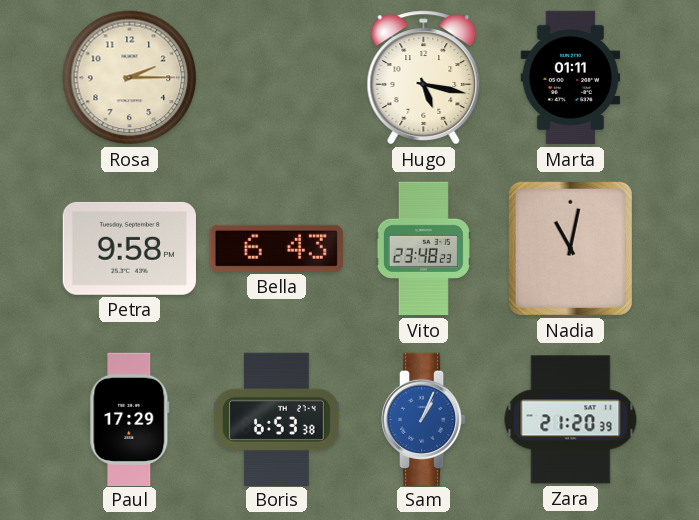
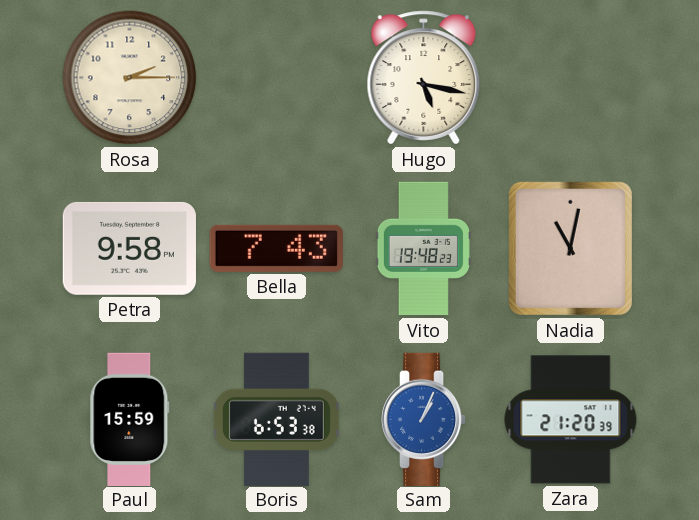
Marta: 01:11 -> none
Bella: 6:43 -> 7:43
Vito: 23:48 -> 19:48
Paul: 17:29 -> 15:59
